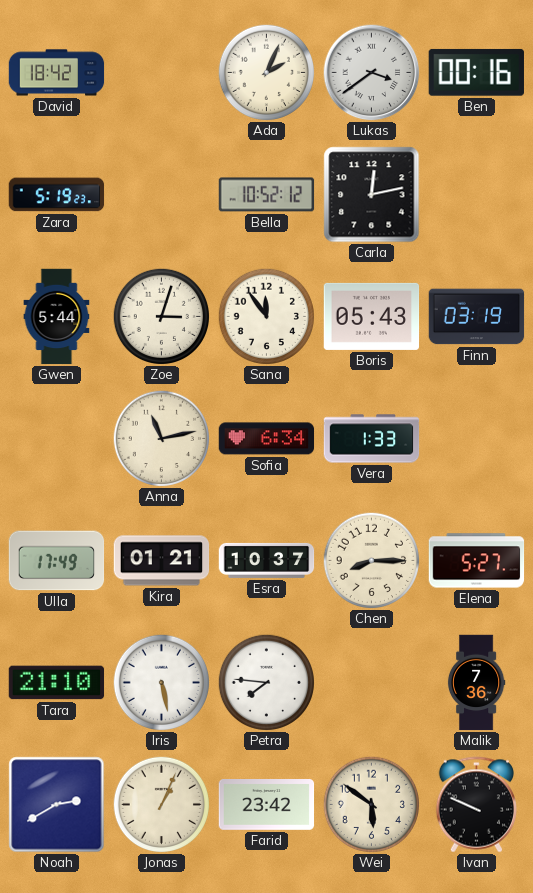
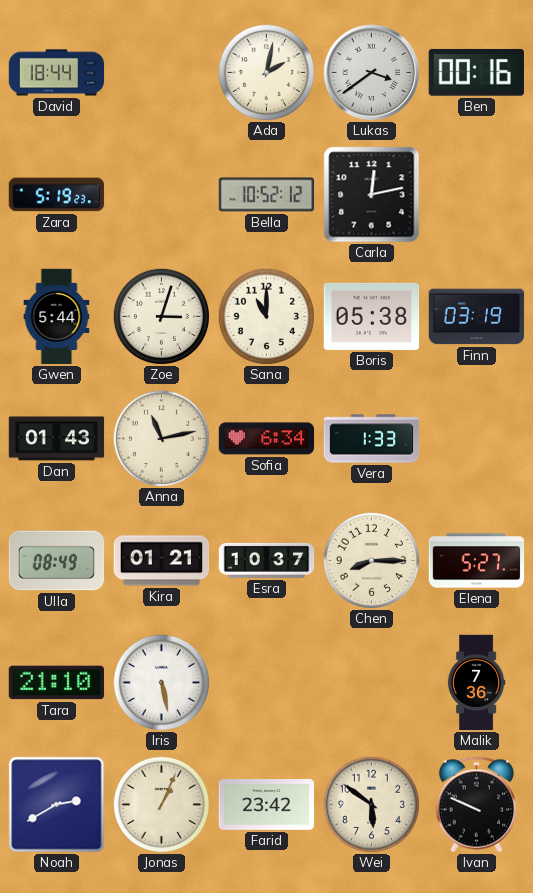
David: 18:42 -> 18:44
Ada: 2:04 -> 2:02
Sana: 11:54 -> 11:00
Boris: 05:43 -> 05:38
Dan: none -> 01:43
Ulla: 17:49 -> 08:49
Petra: 7:46 -> none
